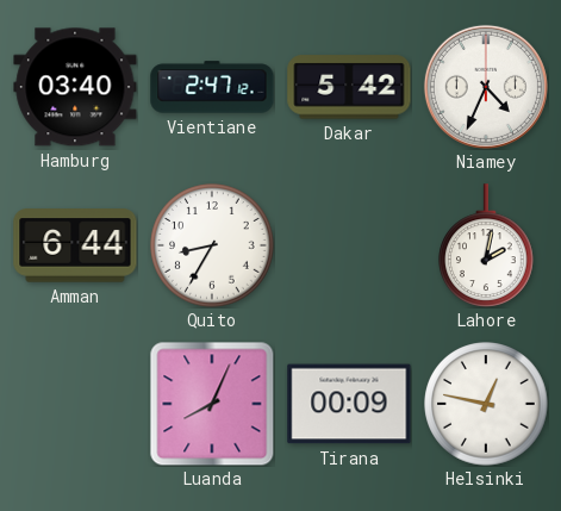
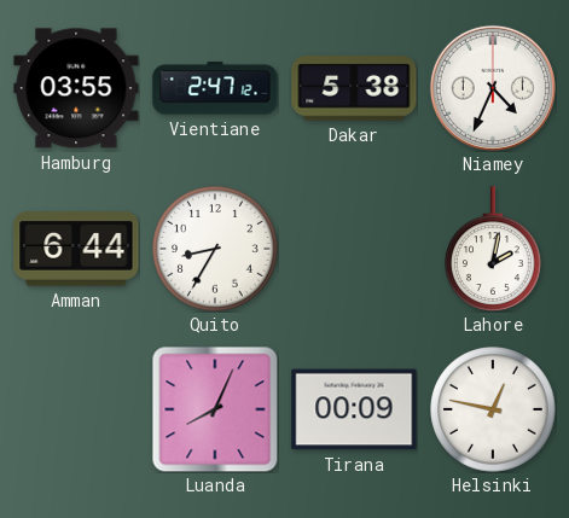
Hamburg: 03:40 -> 03:55
Dakar: 5:42 -> 5:38
